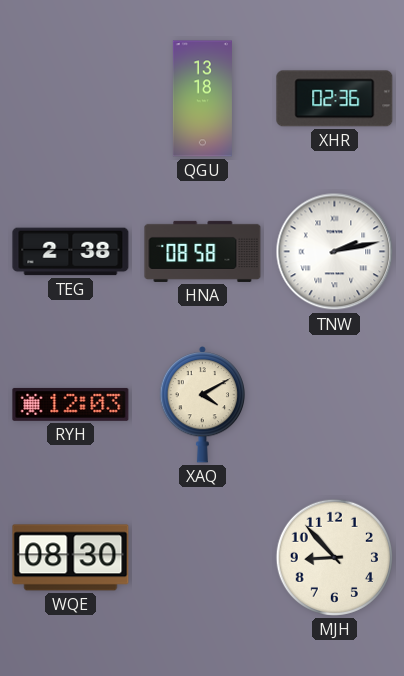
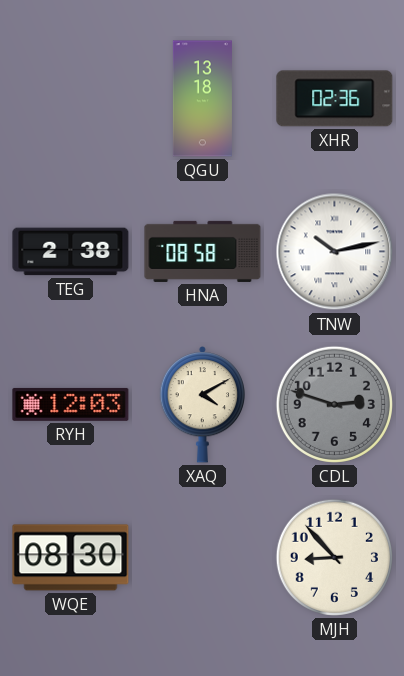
TNW: 2:13 -> 10:13
CDL: none -> 2:48
